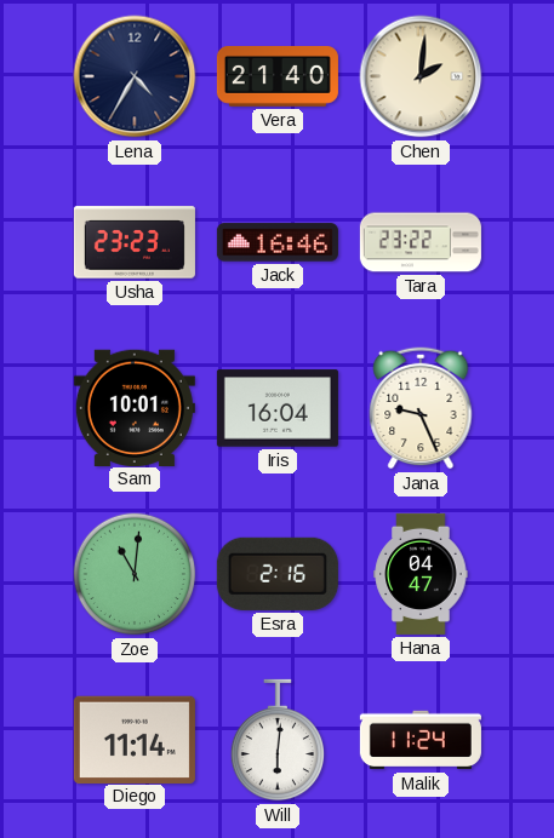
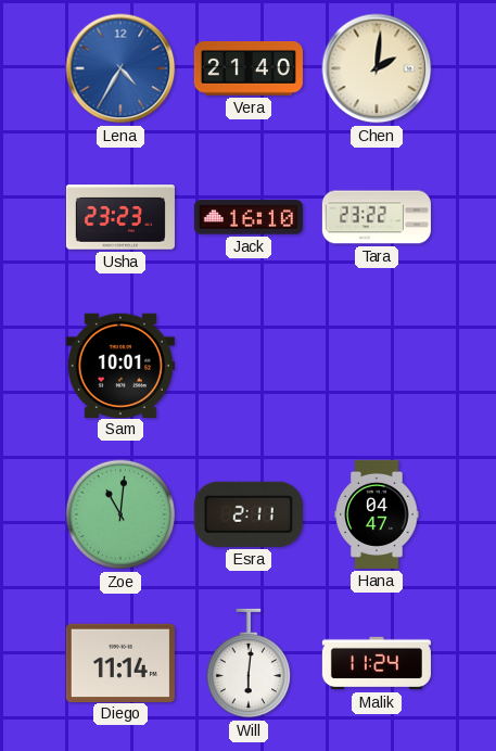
Lena dial: navy -> blue
Jack: 16:46 -> 16:10
Iris: 16:04 -> none
Jana: 9:26 -> none
Esra: 2:16 -> 2:11
